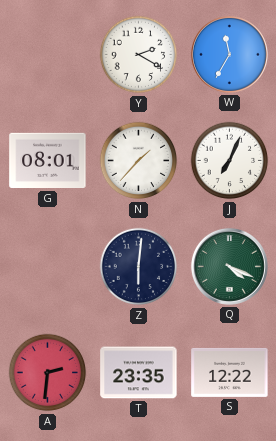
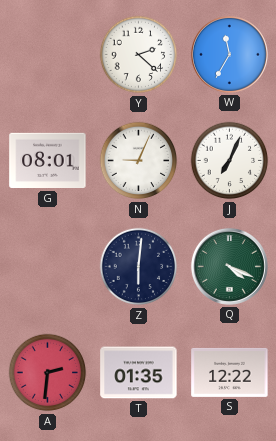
Y: 2:20 -> 2:22
N: 1:37 -> 9:04
T: 23:35 -> 01:35
